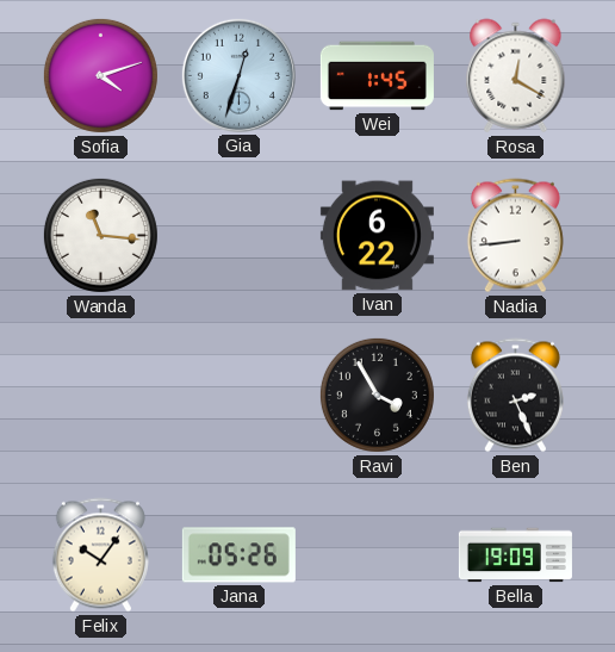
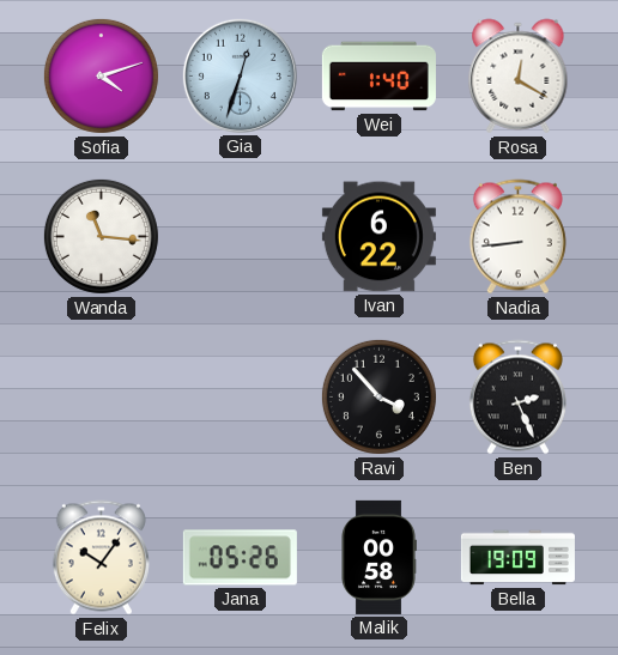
Wei: 1:45 -> 1:40
Ravi: 3:55 -> 3:53
Malik: none -> 00:58
